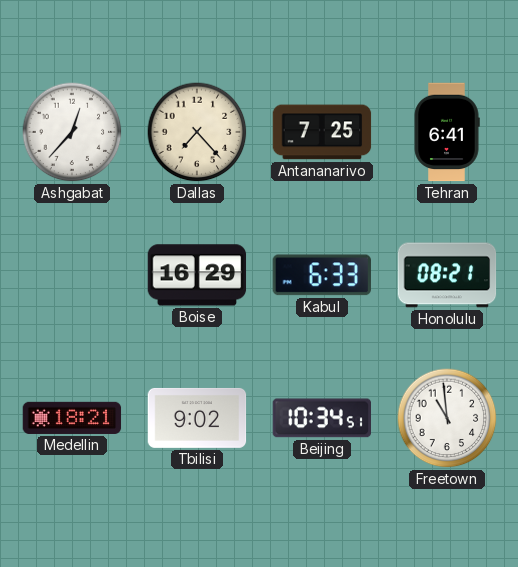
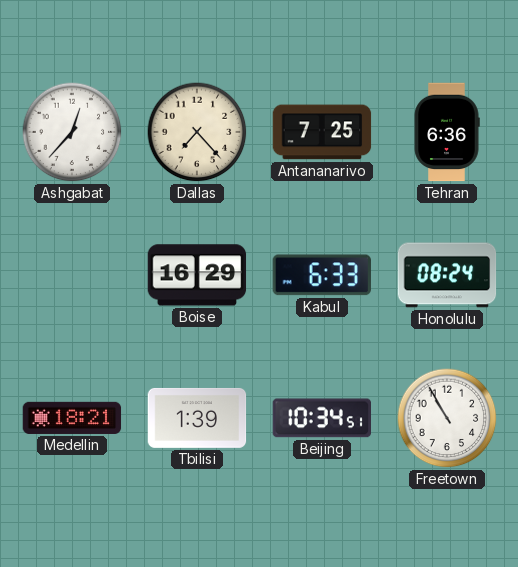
Tehran: 6:41 -> 6:36
Honolulu: 08:21 -> 08:24
Tbilisi: 9:02 -> 1:39
Freetown: 10:59 -> 10:55
